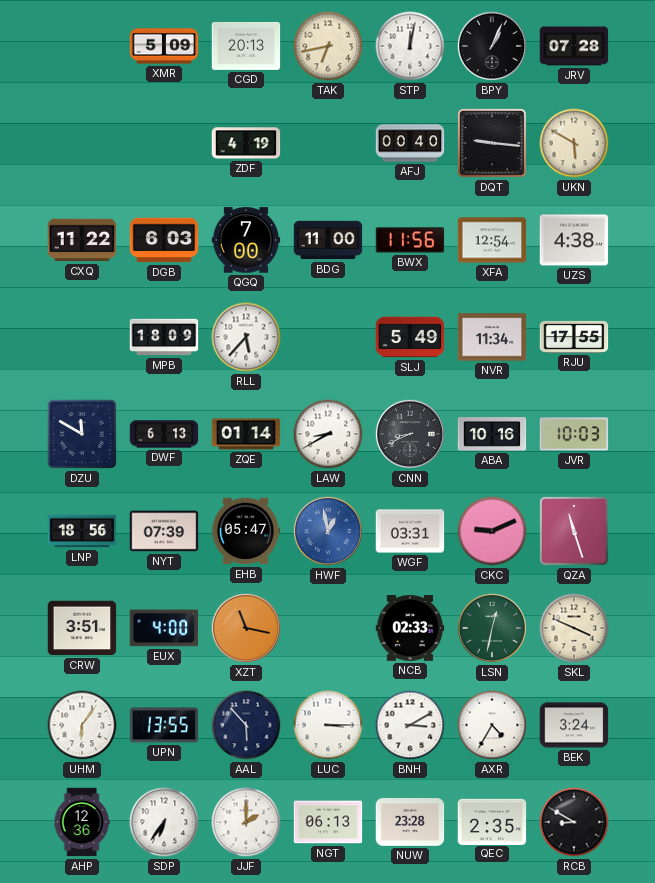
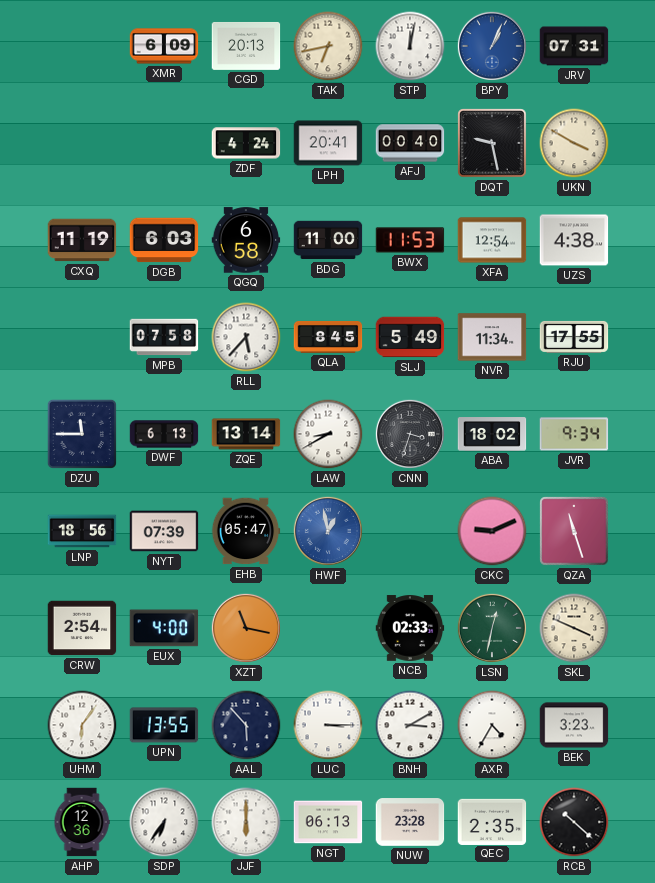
XMR: 5:09 -> 6:09
BPY dial: black -> blue
JRV: 07:28 -> 07:31
ZDF: 4:19 -> 4:24
LPH: none -> 20:41
DQT: 9:16 -> 9:28
UKN: 5:50 -> 3:50
CXQ: 11:22 -> 11:19
QGQ: 7:00 -> 6:58
BWX: 11:56 -> 11:53
MPB: 18:09 -> 07:58
QLA: none -> 8:45
DZU: 11:50 -> 11:45
ZQE: 01:14 -> 13:14
CNN: 8:41 -> 3:33
ABA: 10:16 -> 18:02
JVR: 10:03 -> 9:34
WGF: 03:31 -> none
CRW: 3:51 -> 2:54
BEK: 3:24 -> 3:23
JJF: 2:00 -> 6:00
RCB: 8:50 -> 10:22
